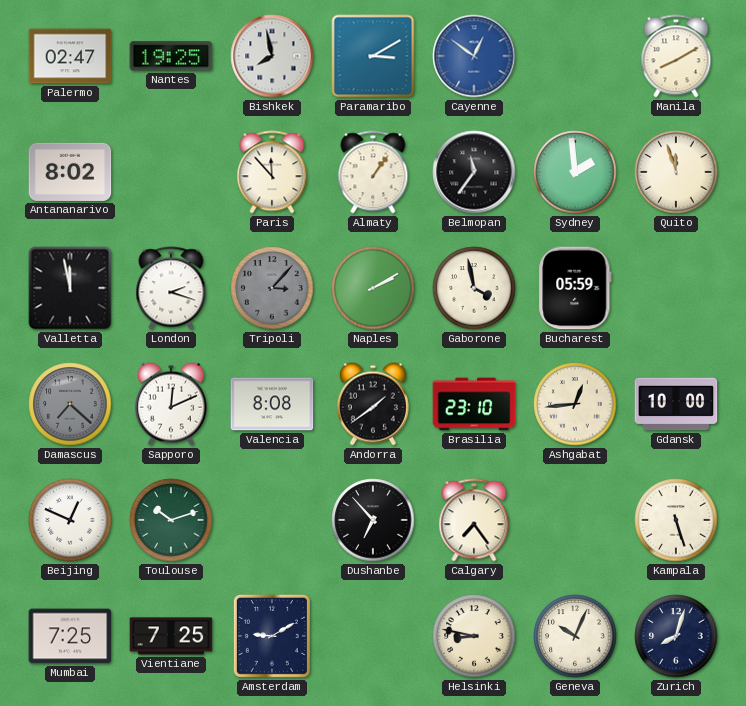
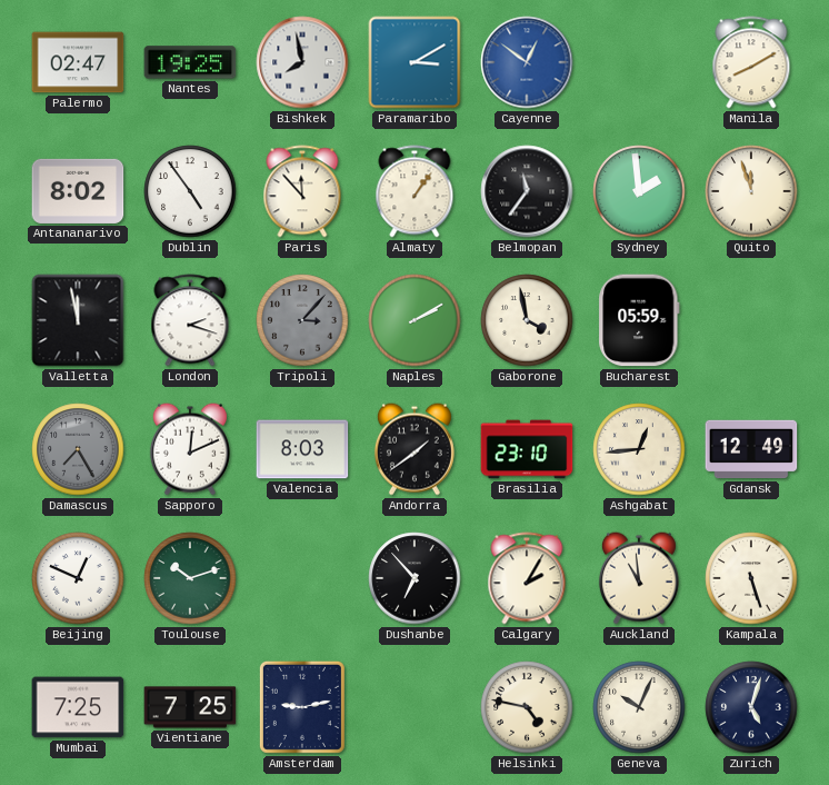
Dublin: none -> 4:54
Damascus: 7:22 -> 7:25
Valencia: 8:08 -> 8:03
Gdansk: 10:00 -> 12:49
Calgary: 7:24 -> 2:05
Auckland: none -> 10:59
Amsterdam: 9:10 -> 9:13
Helsinki: 8:47 -> 4:47
Zurich: 8:03 -> 5:03
